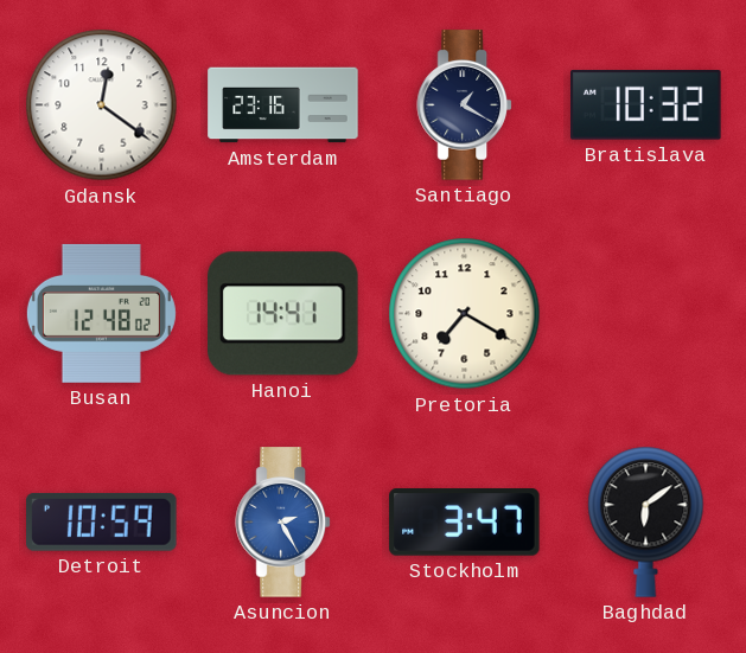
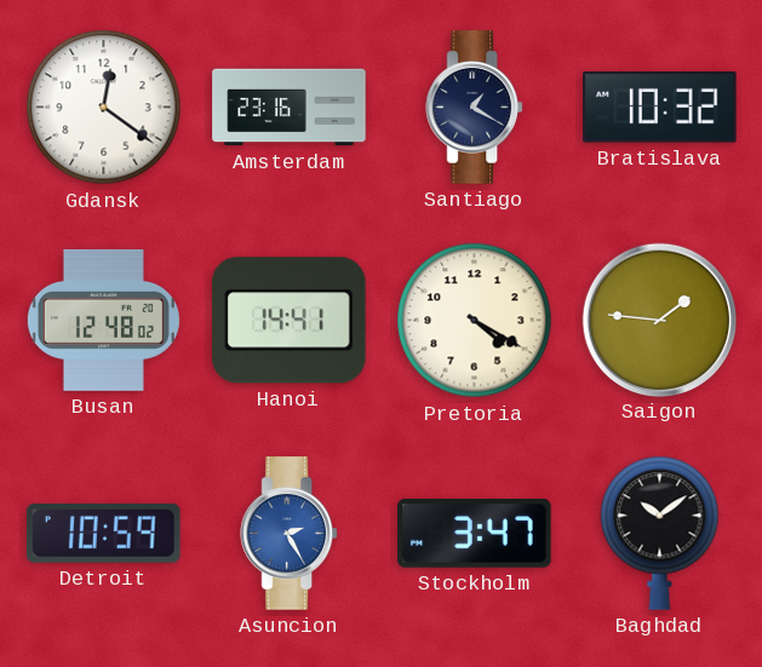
Pretoria: 7:20 -> 4:20
Saigon: none -> 1:46
Baghdad: 6:09 -> 10:09
